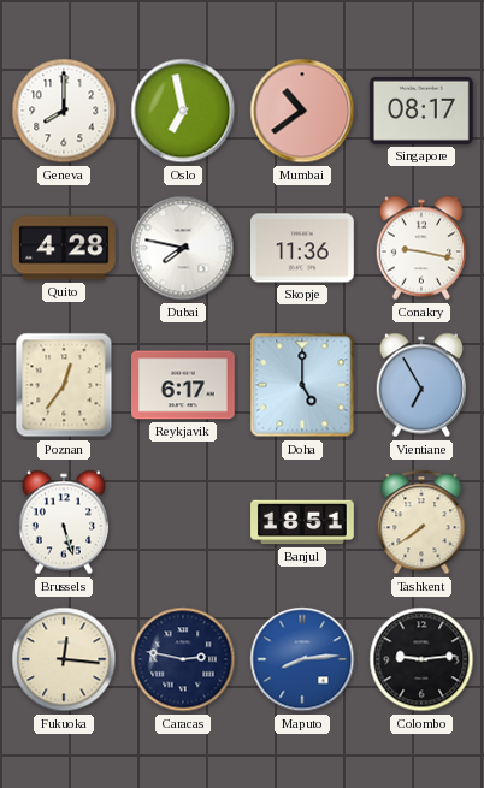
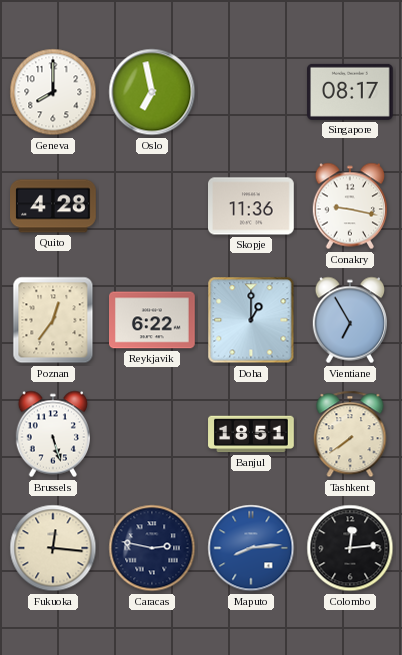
Mumbai: 10:39 -> none
Dubai: 7:47 -> none
Reykjavik: 6:17 -> 6:22
Doha: 5:00 -> 1:00
Colombo: 9:14 -> 12:14
